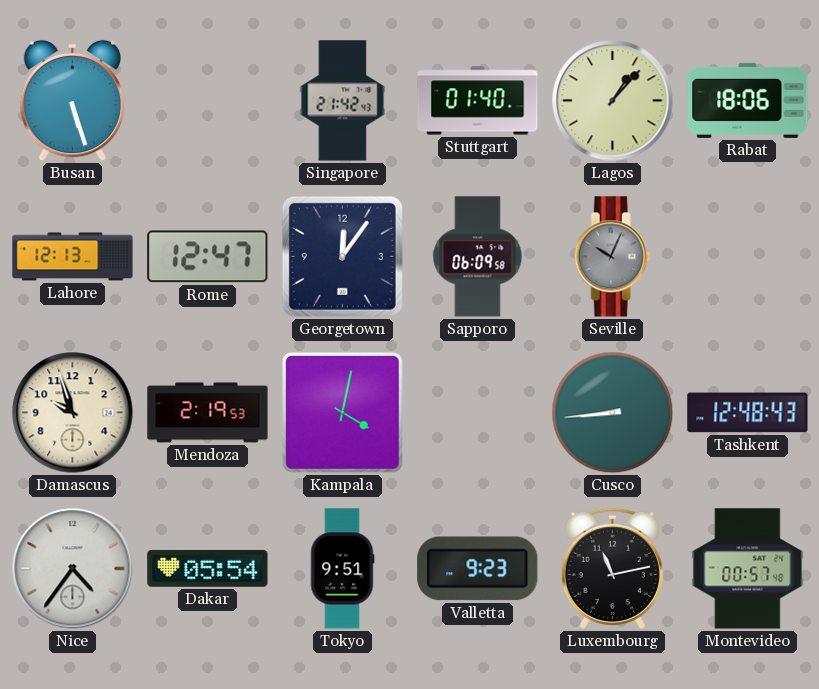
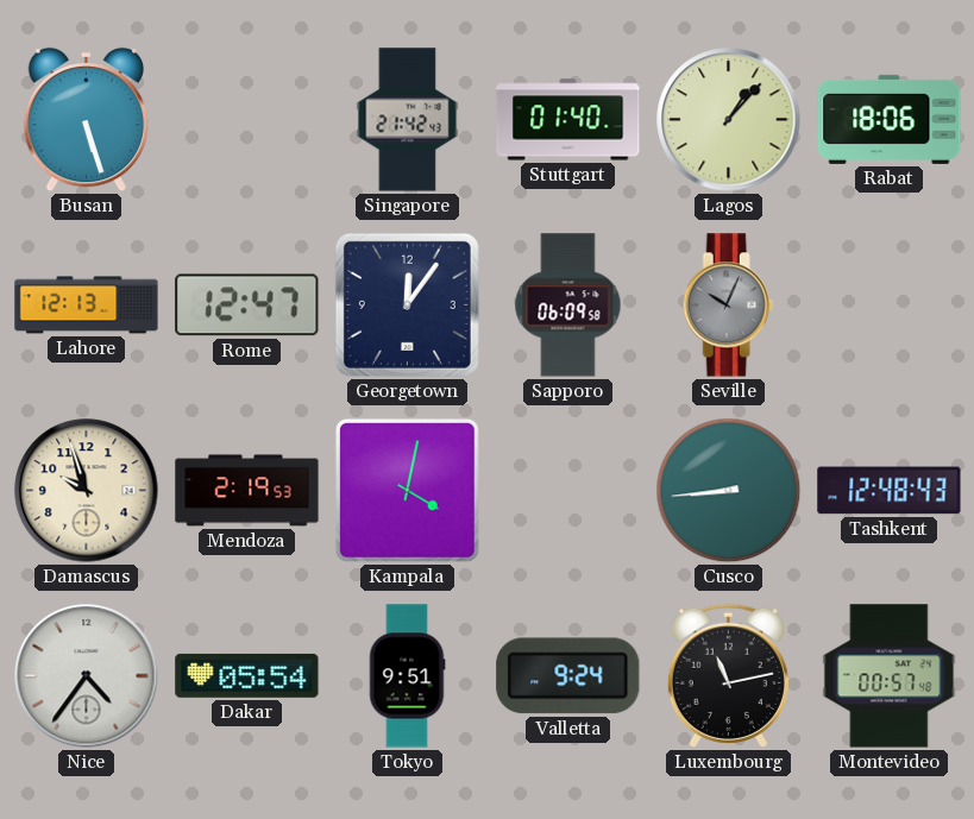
Valletta: 9:23 -> 9:24
